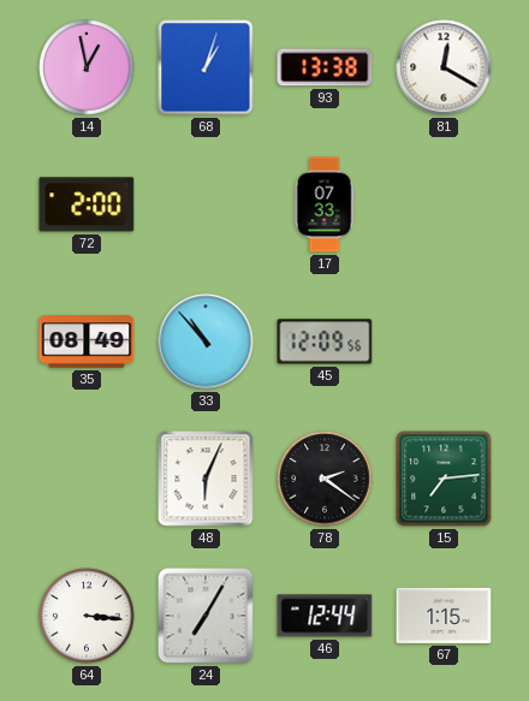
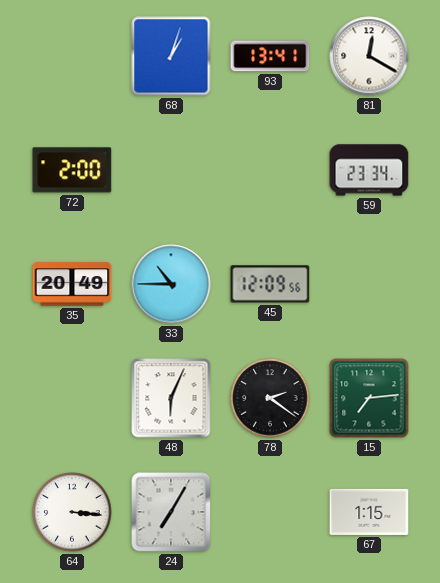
14: 12:58 -> none
93: 13:38 -> 13:41
17: 07:33 -> none
59: none -> 23:34
35: 08:49 -> 20:49
33: 10:53 -> 10:45
46: 12:44 -> none
